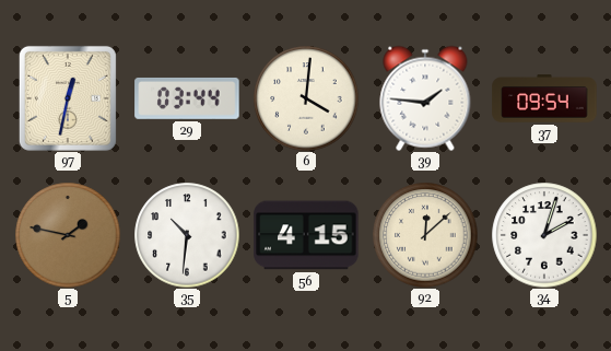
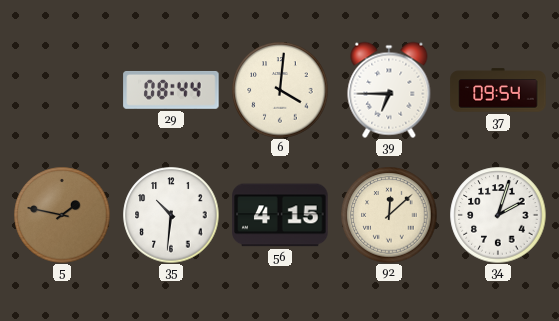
97: 12:32 -> none
29: 03:44 -> 08:44
39: 1:46 -> 6:45
